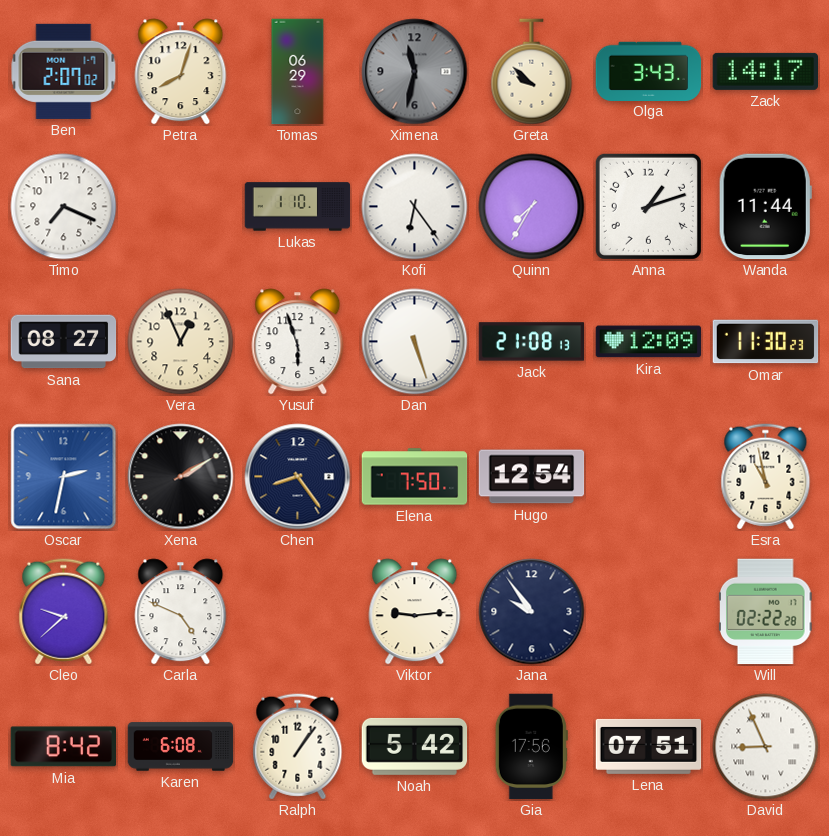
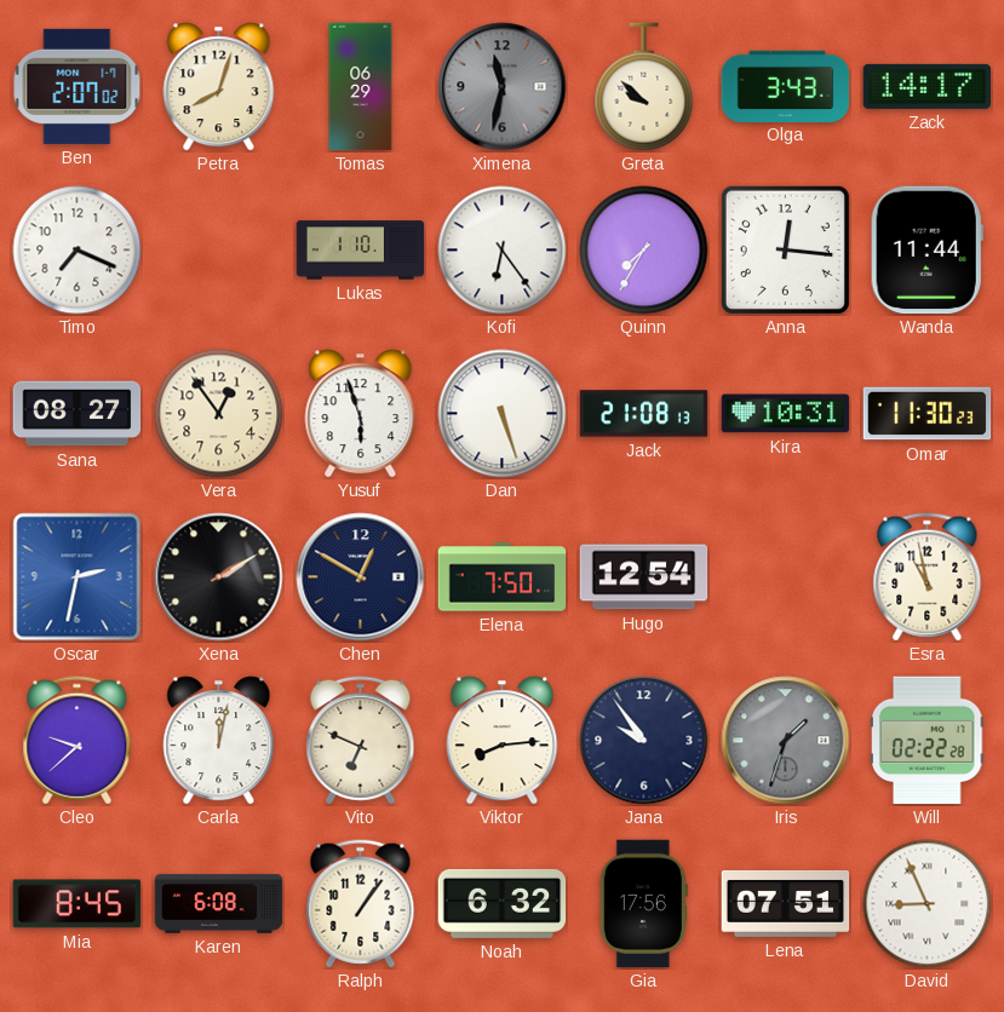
Anna: 1:12 -> 12:16
Vera: 12:56 -> 12:54
Kira: 12:09 -> 10:31
Chen: 8:24 -> 12:50
Carla: 4:49 -> 12:02
Vito: none -> 6:49
Viktor: 9:14 -> 8:14
Iris: none -> 1:33
Mia: 8:42 -> 8:45
Noah: 5:42 -> 6:32
